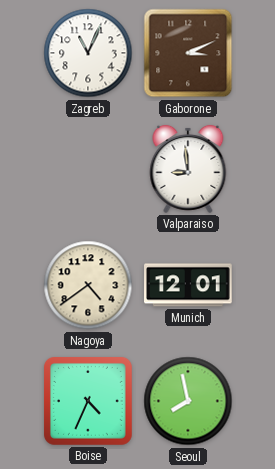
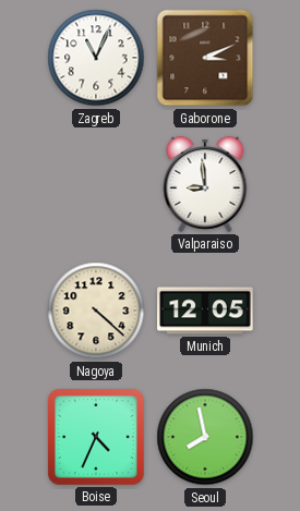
Nagoya: 4:39 -> 4:22
Munich: 12:01 -> 12:05
